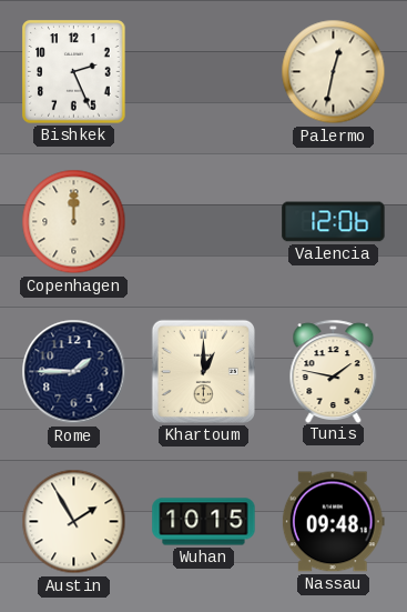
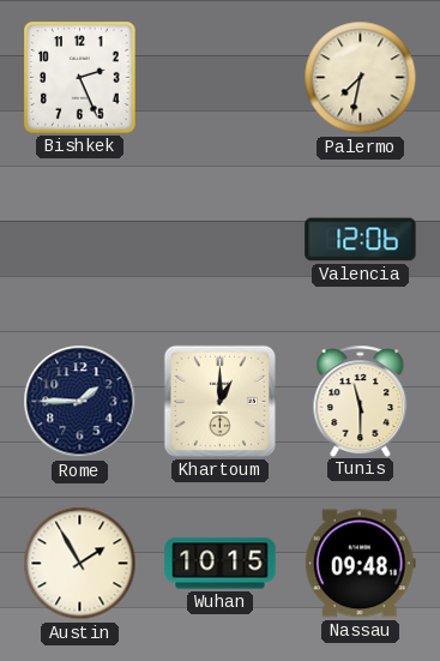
Palermo: 12:32 -> 7:32
Copenhagen: 12:00 -> none
Tunis: 1:47 -> 11:30
